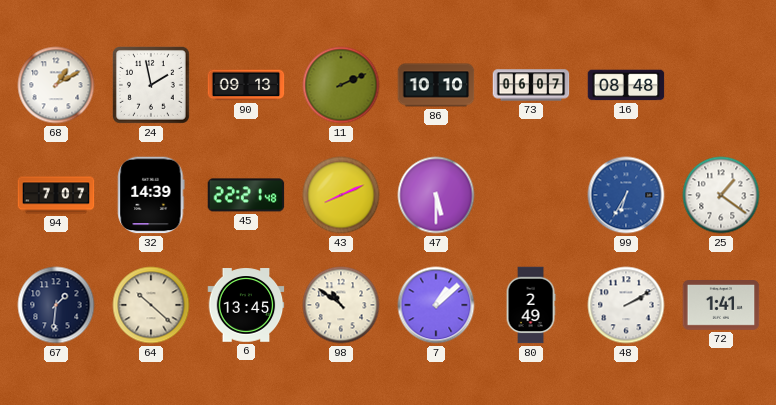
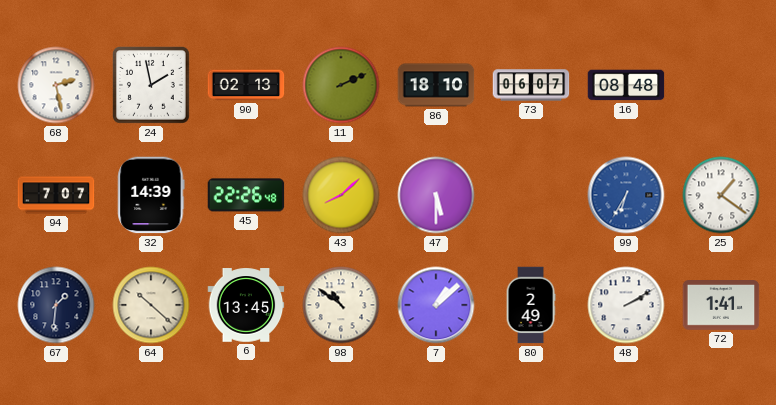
68: 1:10 -> 2:28
90: 09:13 -> 02:13
86: 10:10 -> 18:10
45: 22:21 -> 22:26
43: 8:11 -> 8:08
